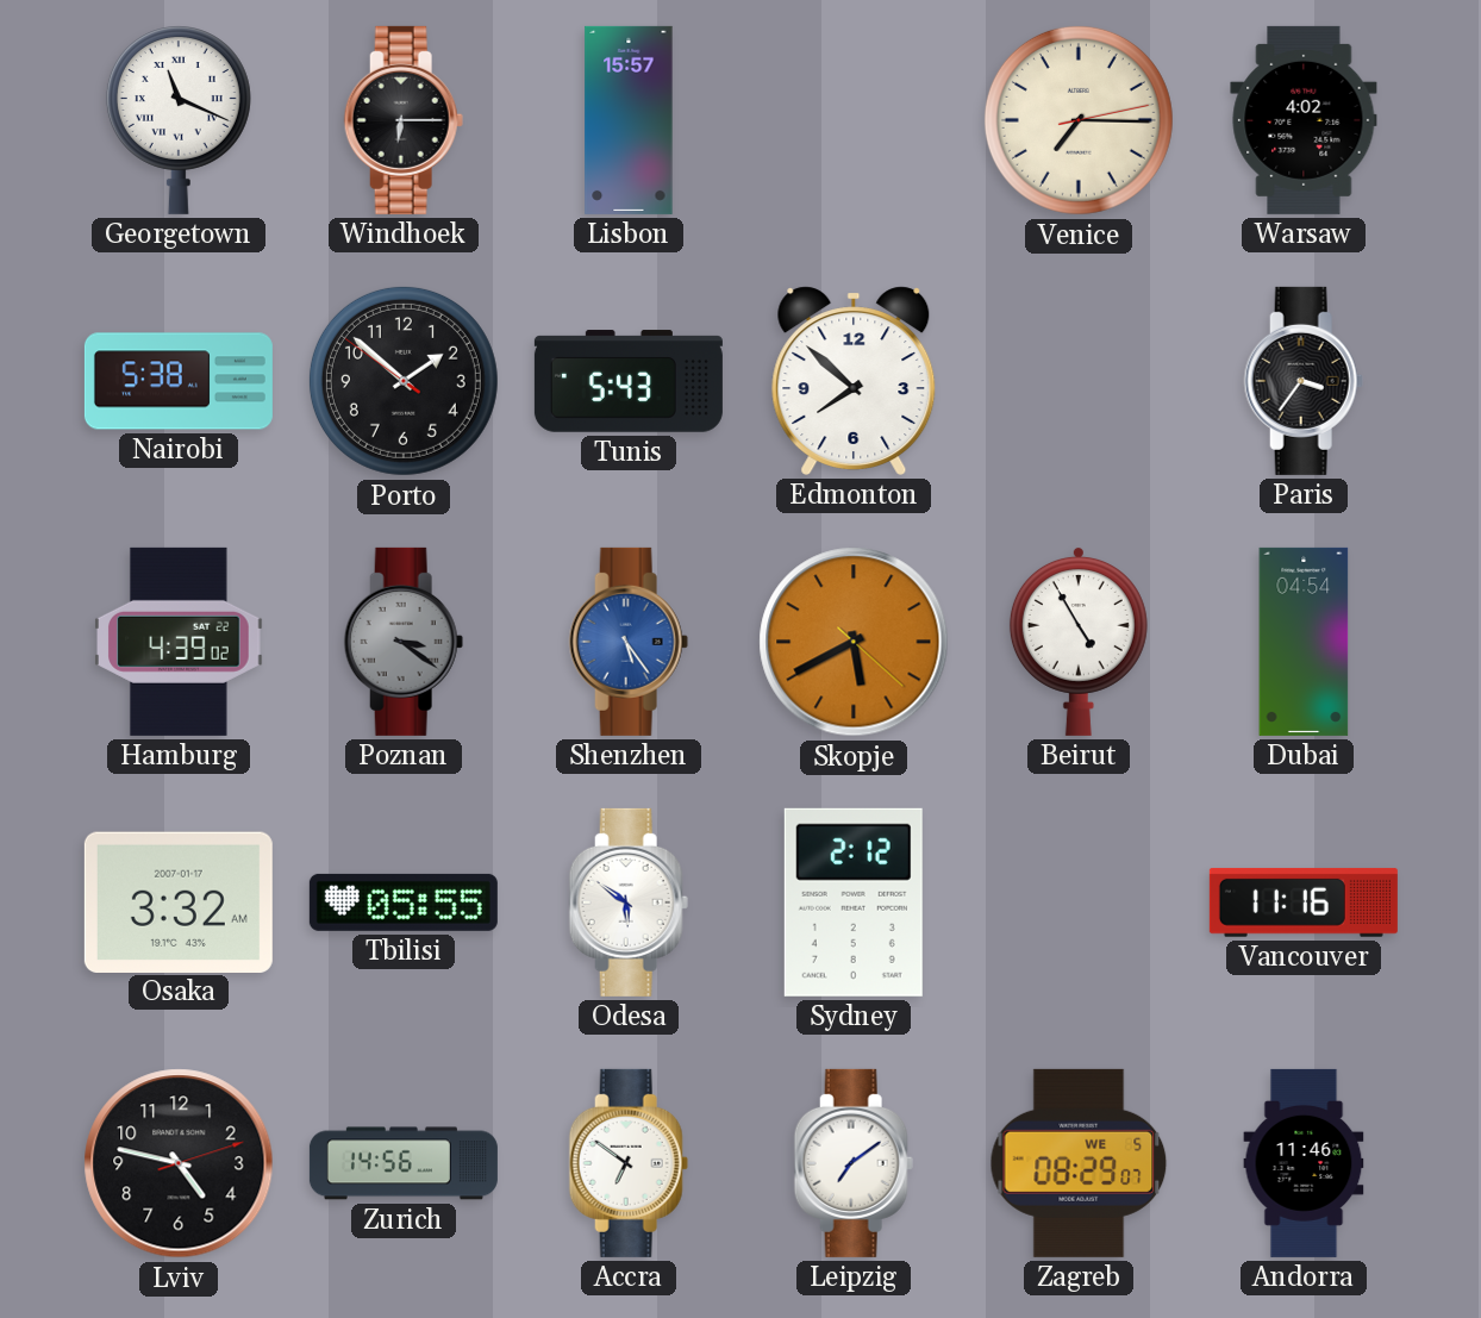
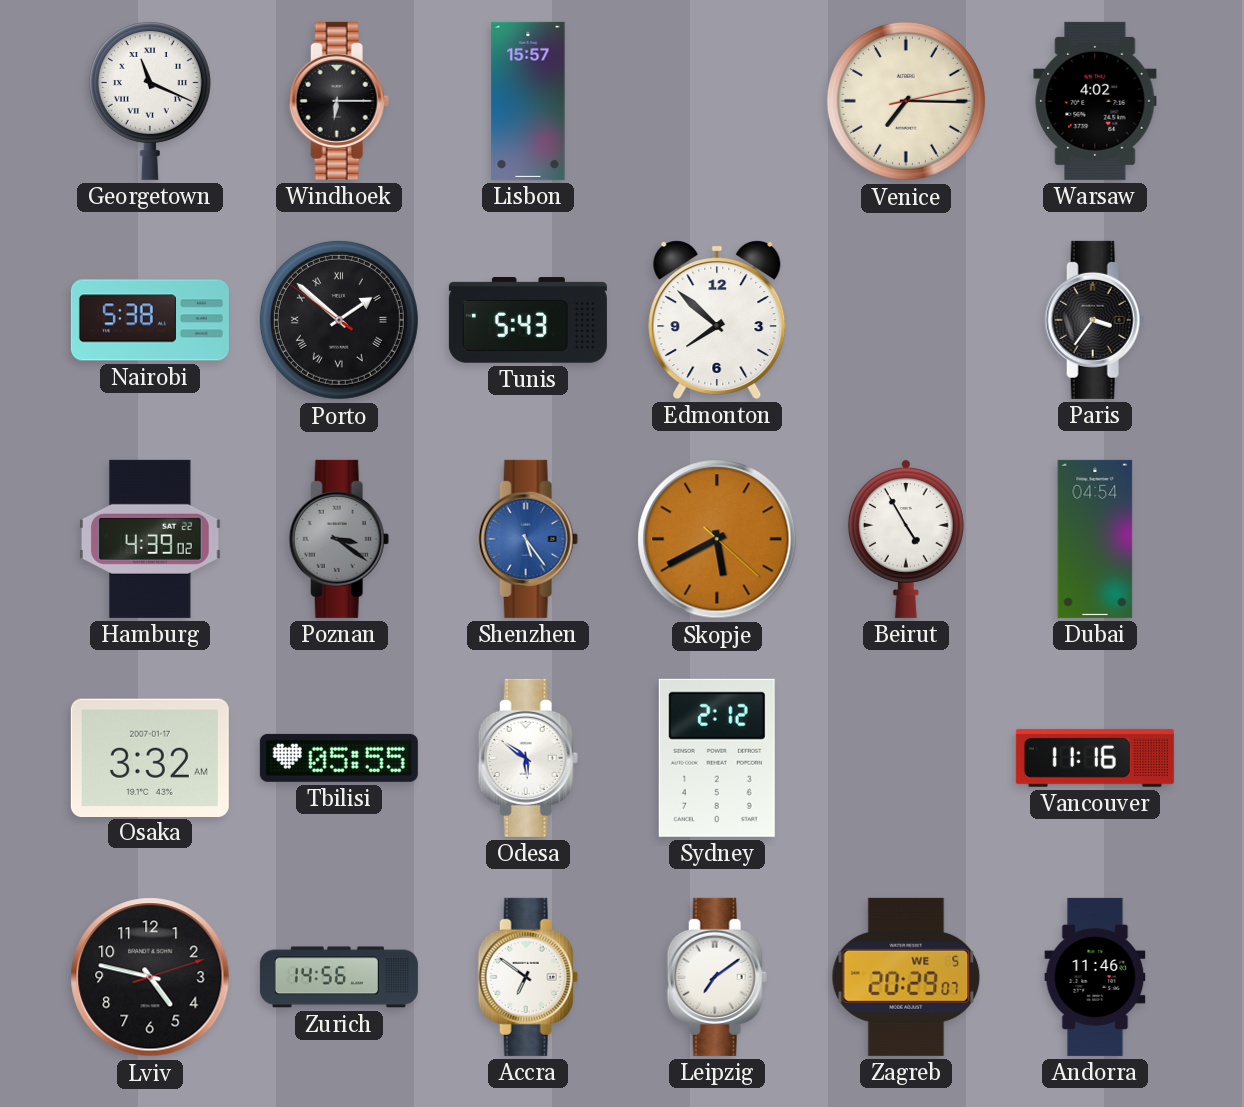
Porto numerals: Arabic -> Roman
Zagreb: 08:29 -> 20:29
